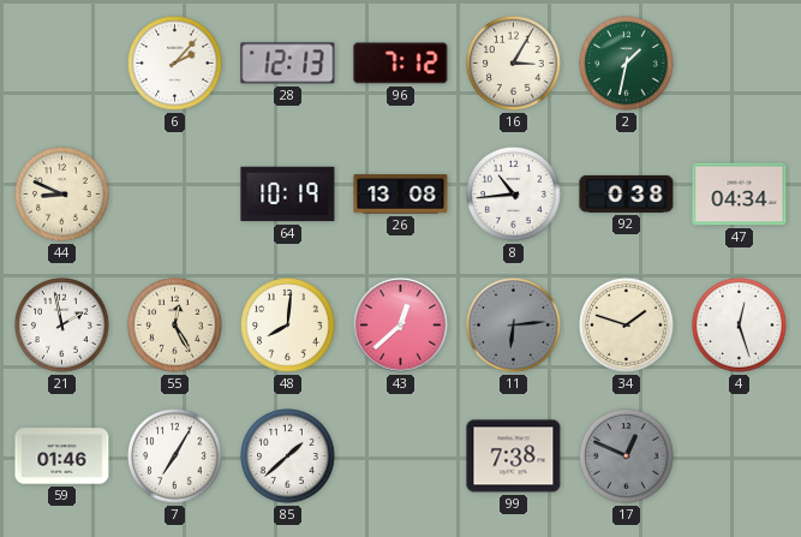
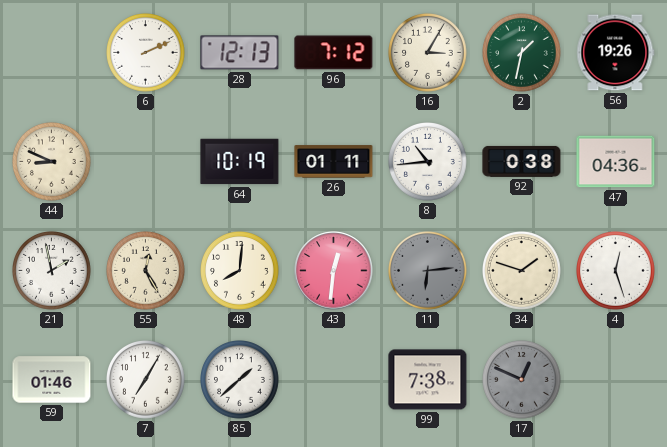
6: 2:07 -> 2:11
56: none -> 19:26
26: 13:08 -> 01:11
47: 04:34 -> 04:36
43: 12:38 -> 12:31
